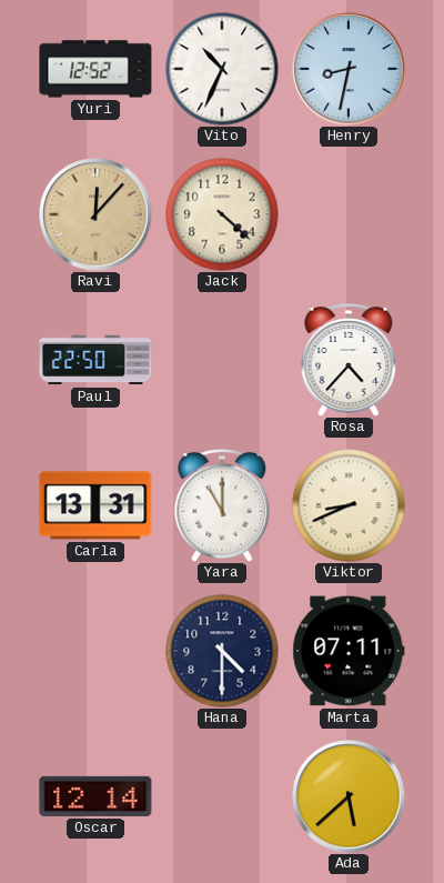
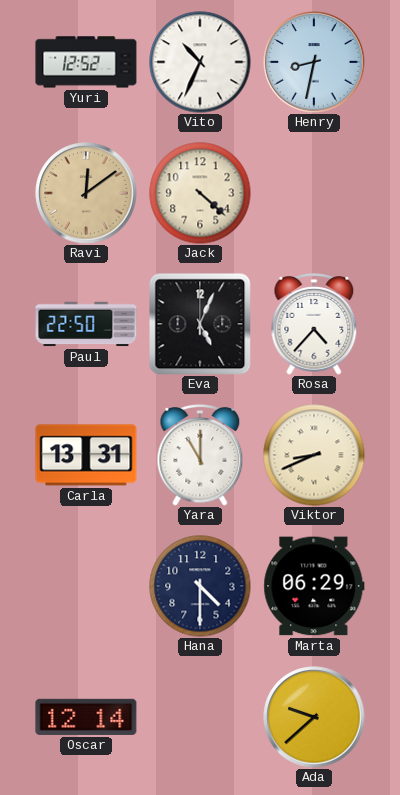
Ravi: 12:07 -> 12:09
Eva: none -> 5:04
Marta: 07:11 -> 06:29
Ada: 5:38 -> 9:38
